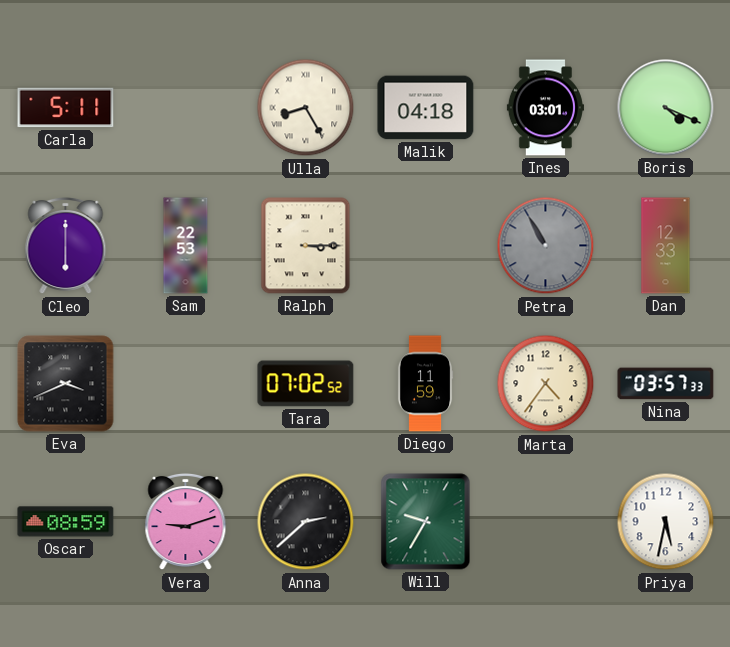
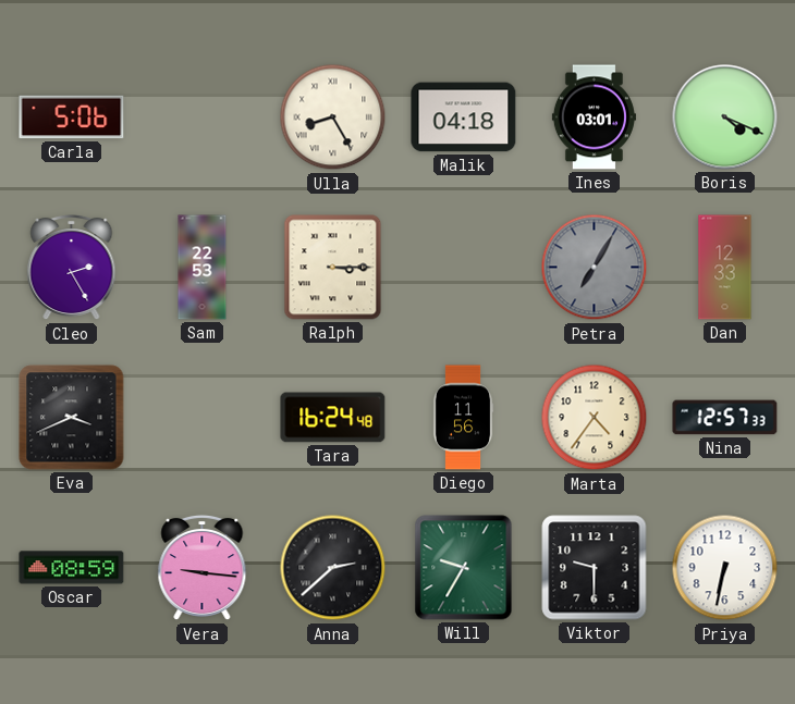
Carla: 5:11 -> 5:06
Cleo: 6:00 -> 2:25
Petra: 10:55 -> 7:05
Tara: 07:02 -> 16:24
Diego: 11:59 -> 11:56
Nina: 03:57 -> 12:57
Vera: 9:12 -> 9:16
Viktor: none -> 9:30
Priya: 5:32 -> 6:32
